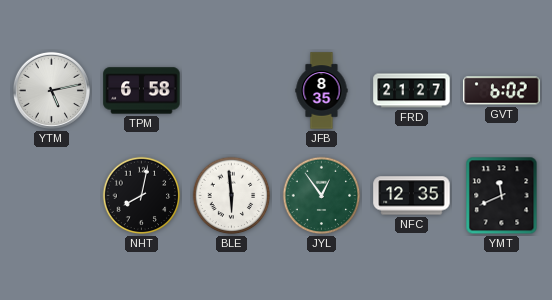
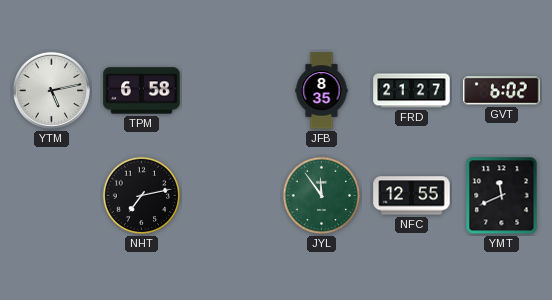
NHT: 8:02 -> 7:13
BLE: 5:59 -> none
JYL: 12:54 -> 11:54
NFC: 12:35 -> 12:55
